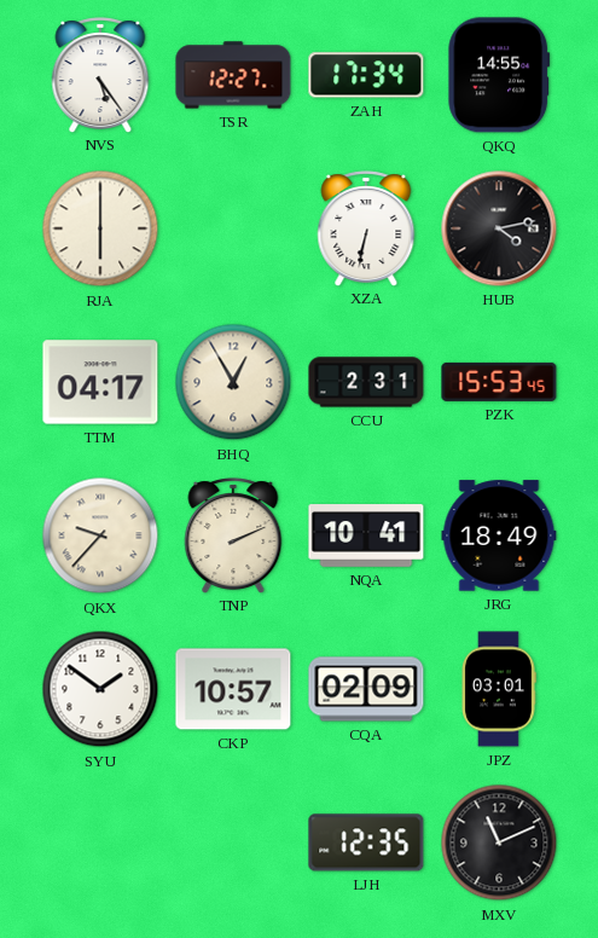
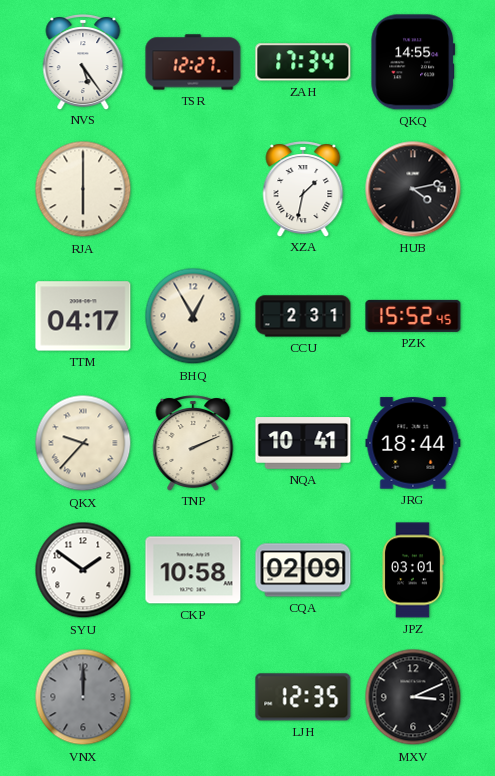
XZA: 6:32 -> 1:32
PZK: 15:53 -> 15:52
JRG: 18:49 -> 18:44
CKP: 10:57 -> 10:58
VNX: none -> 12:00
MXV: 11:11 -> 3:11
